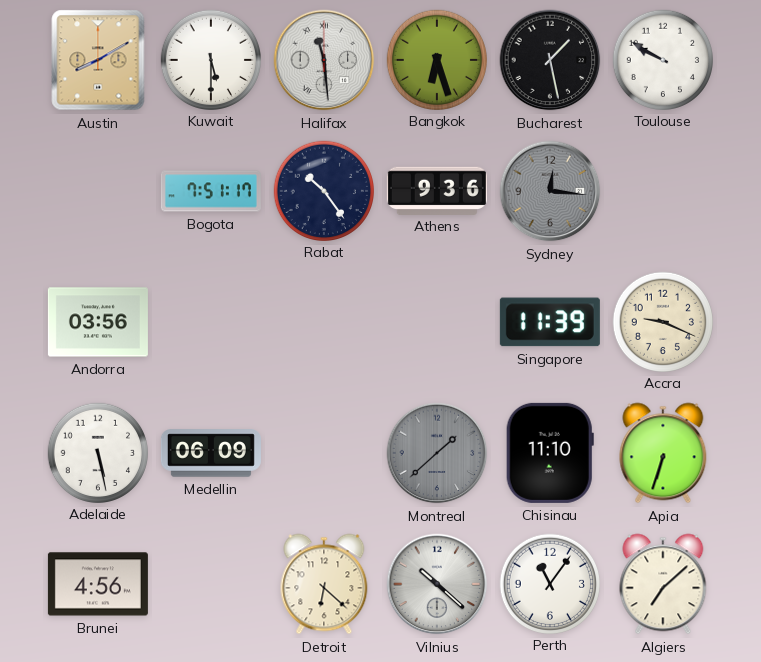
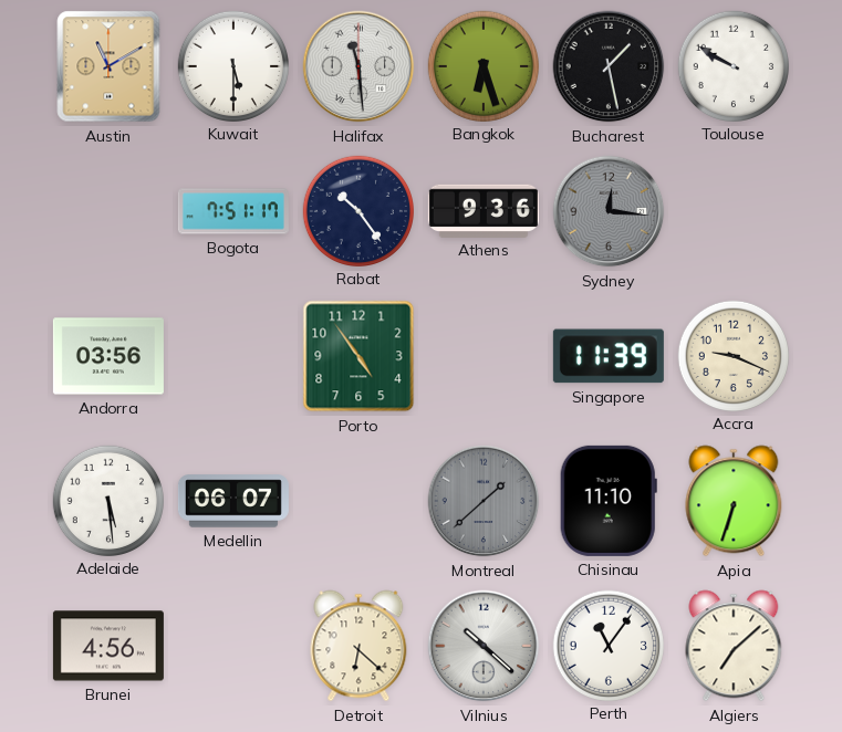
Austin: 8:10 -> 11:10
Porto: none -> 4:54
Adelaide: 5:28 -> 5:29
Medellin: 06:09 -> 06:07
